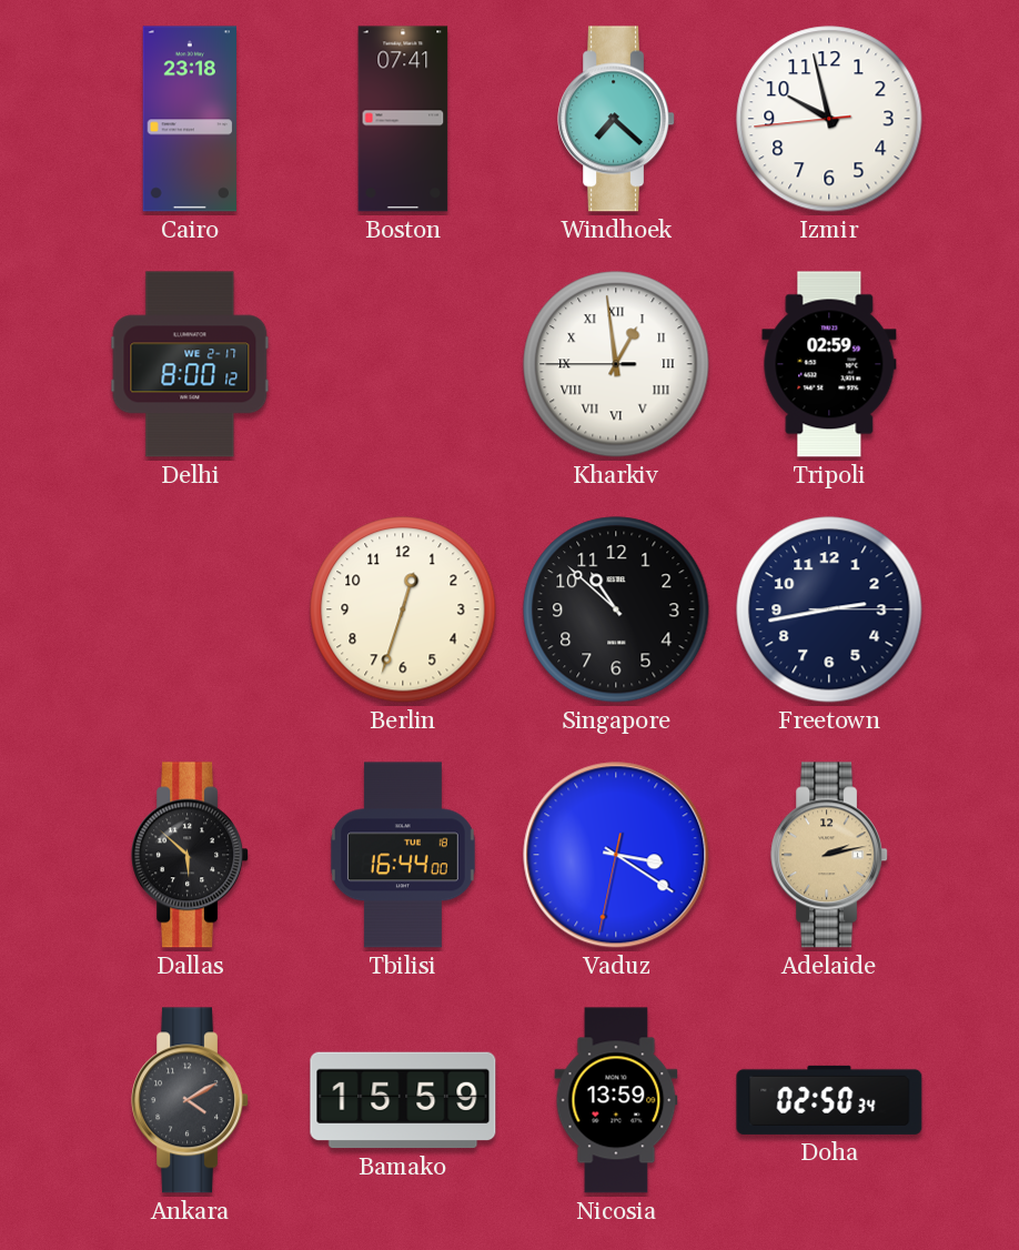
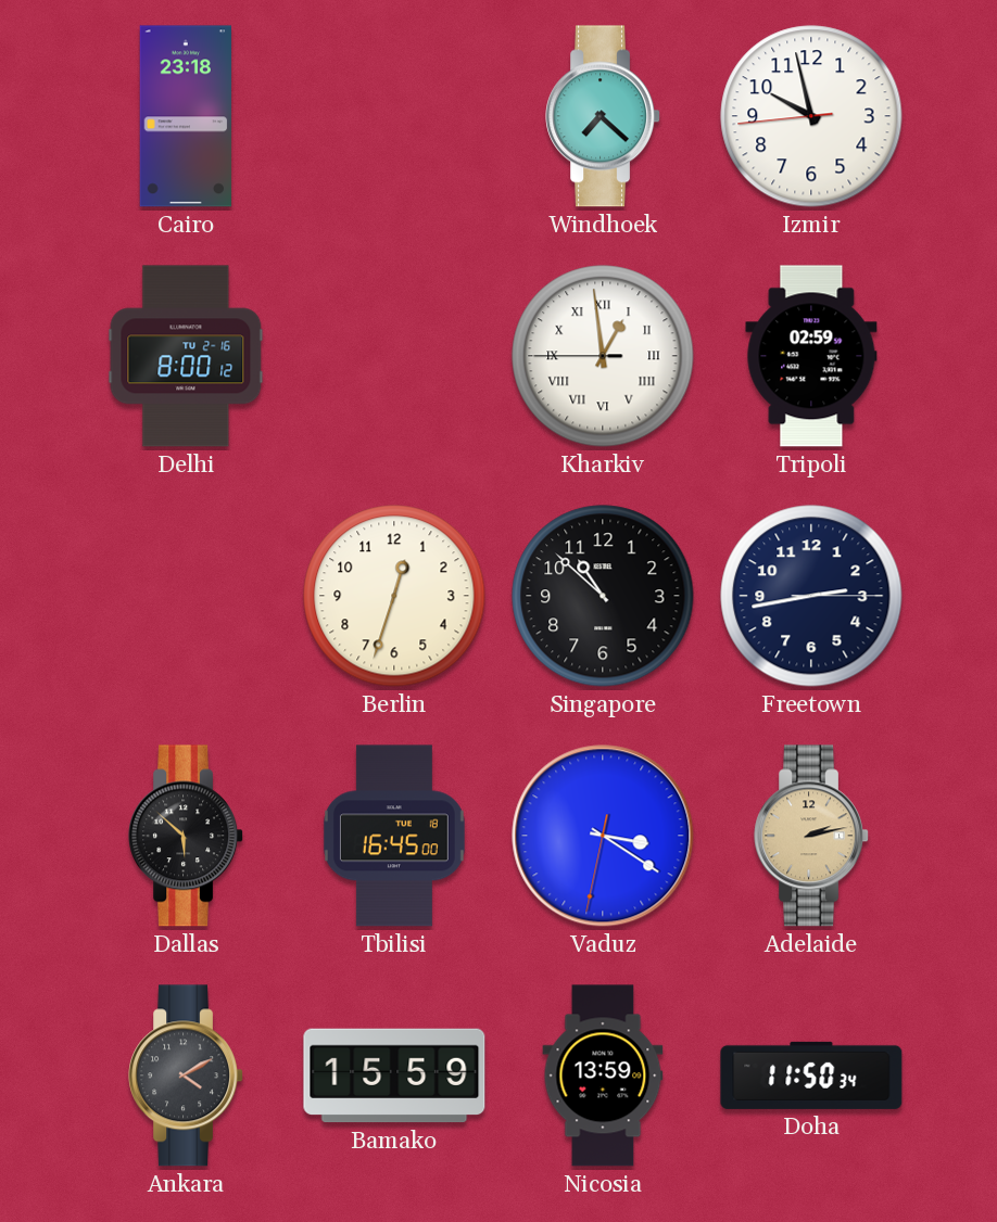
Boston: 07:41 -> none
Delhi date: WE 2-17 -> TU 2-16
Tbilisi: 16:44 -> 16:45
Doha: 02:50 -> 11:50
